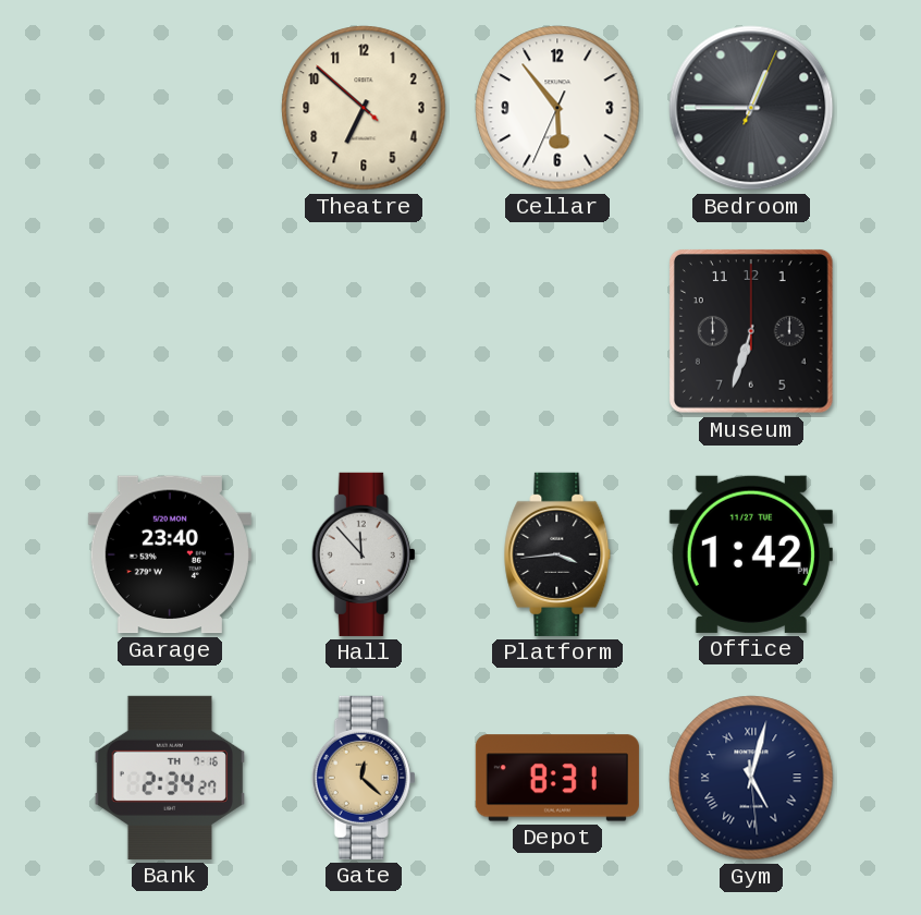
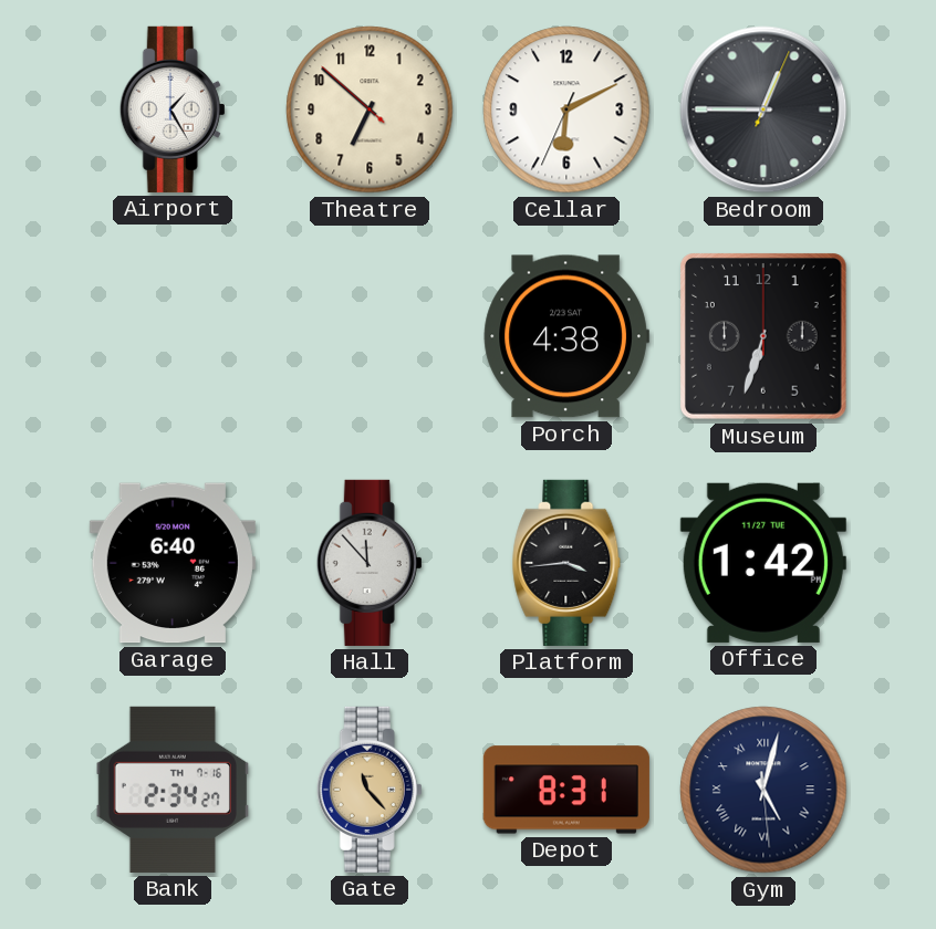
Airport: none -> 1:25
Cellar: 5:53 -> 6:10
Porch: none -> 4:38
Garage: 23:40 -> 6:40
Gate: 12:22 -> 11:23
